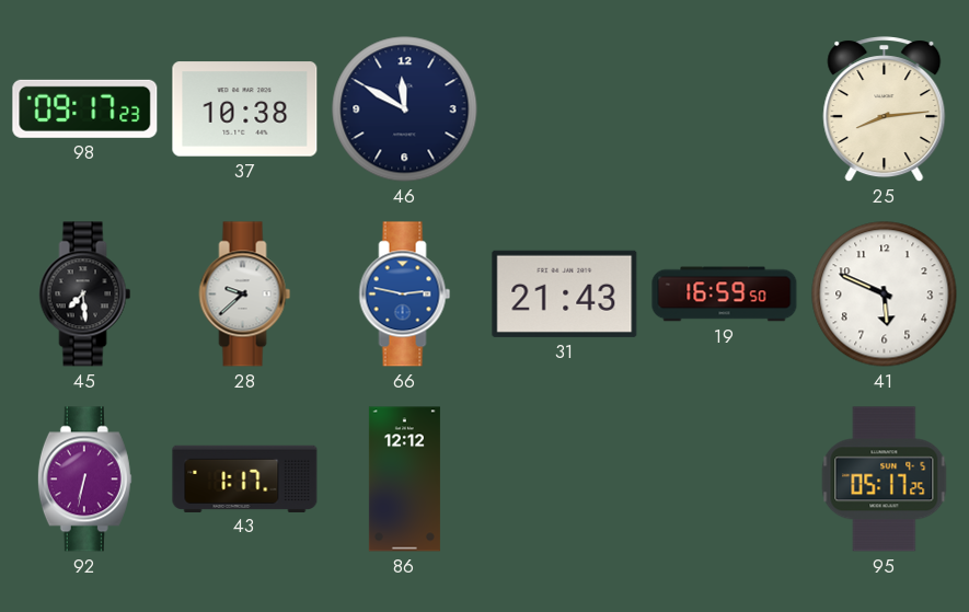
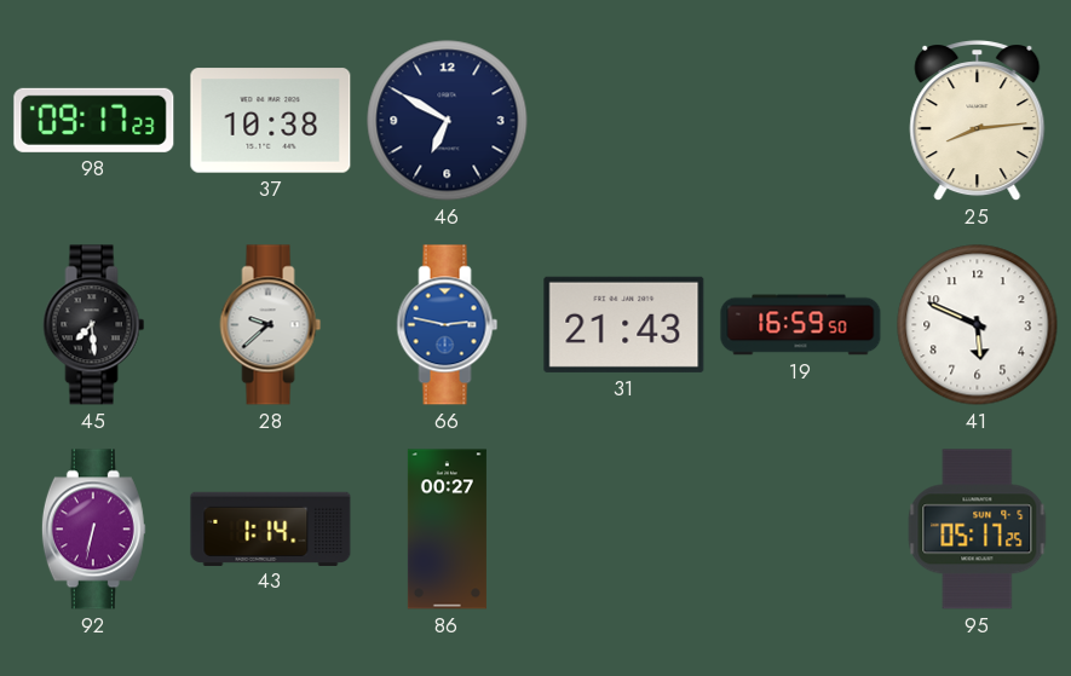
46: 11:50 -> 6:50
43: 1:17 -> 1:14
86: 12:12 -> 00:27
